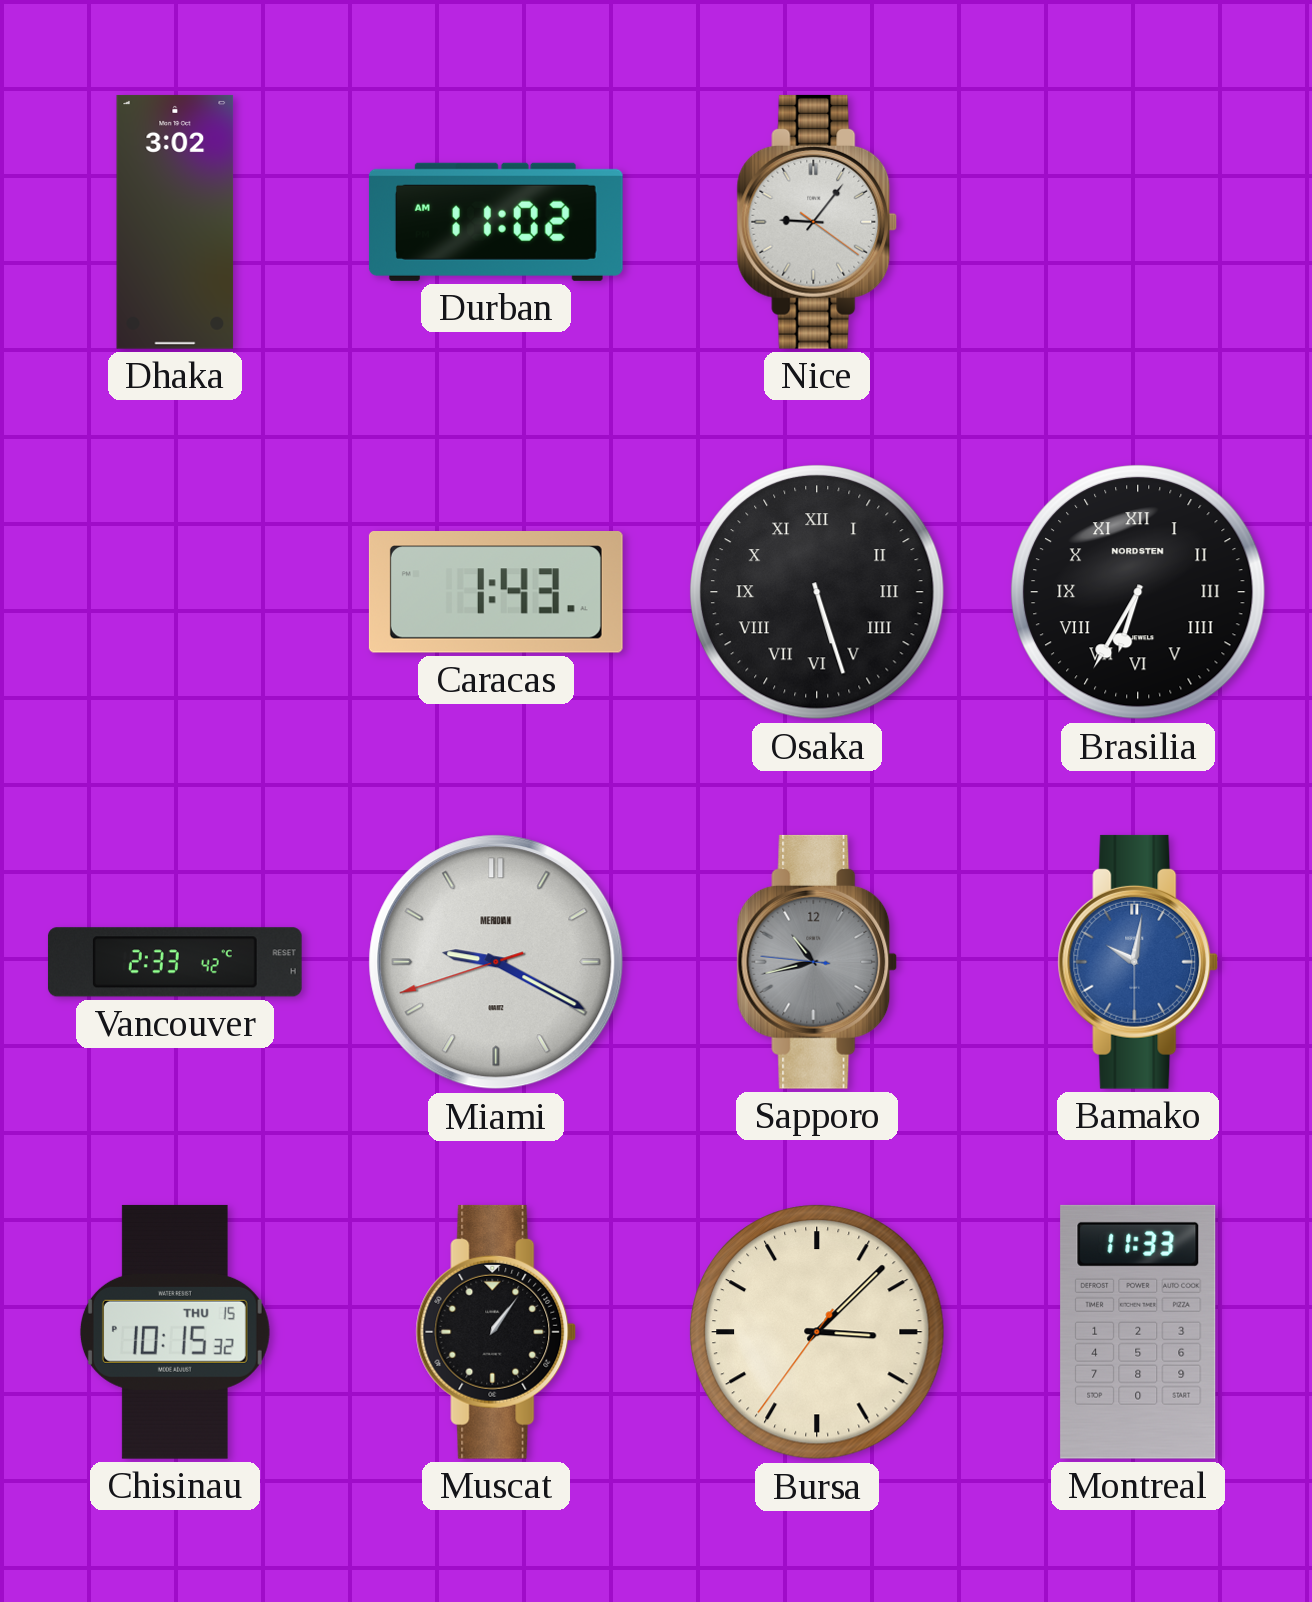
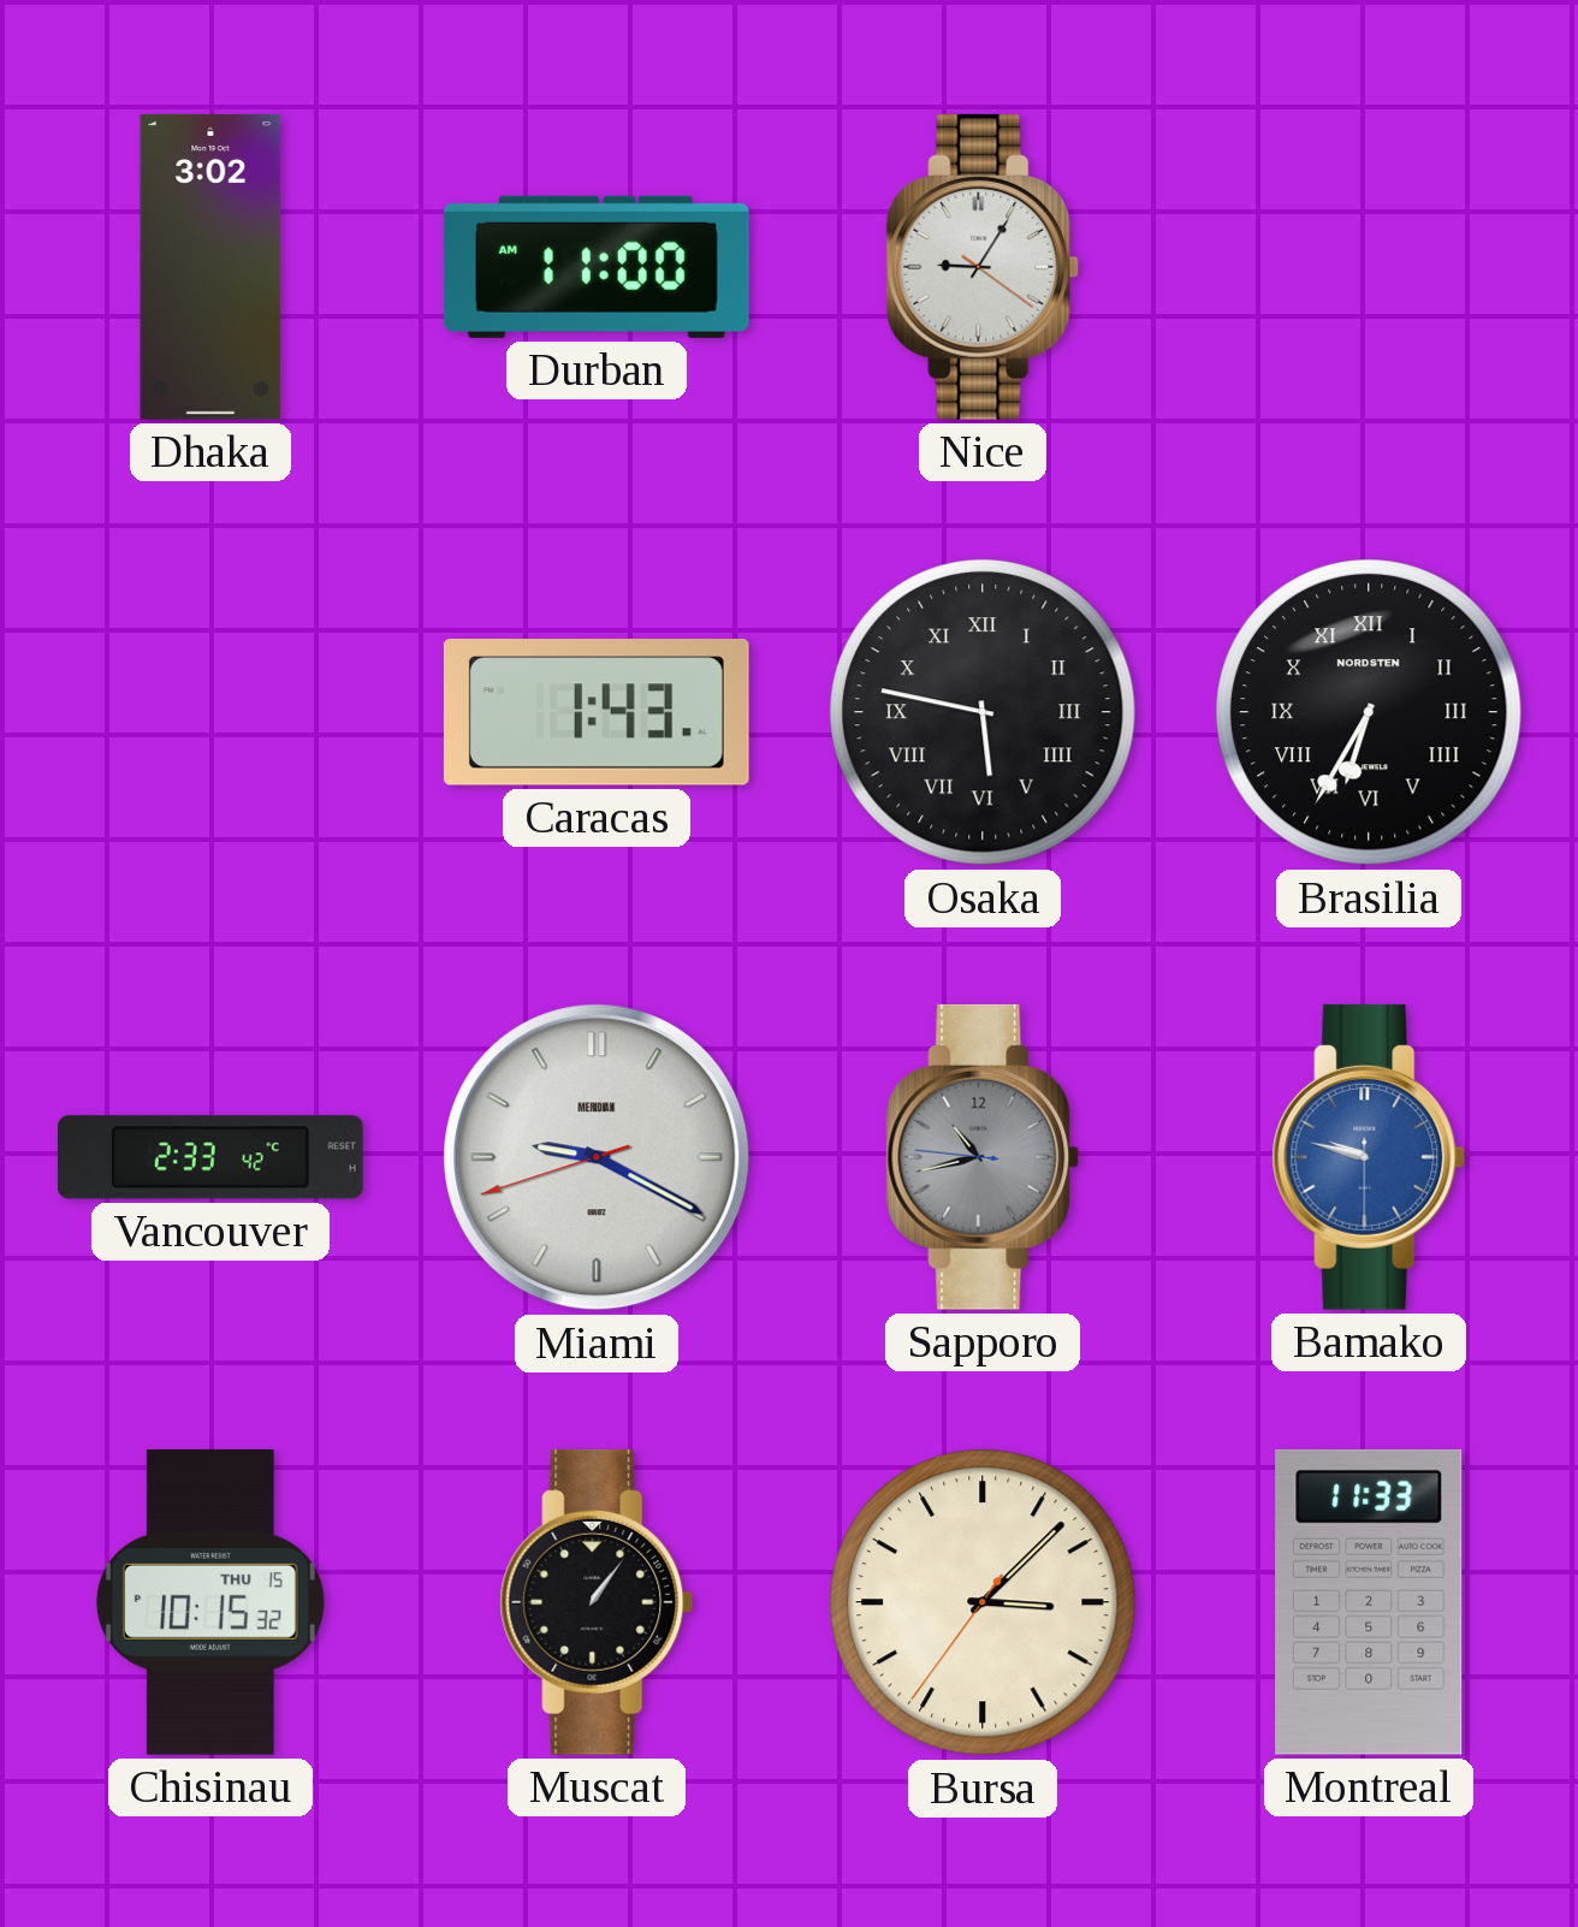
Durban: 11:02 -> 11:00
Nice: 9:06 -> 9:05
Osaka: 5:27 -> 5:47
Bamako: 10:01 -> 9:47
